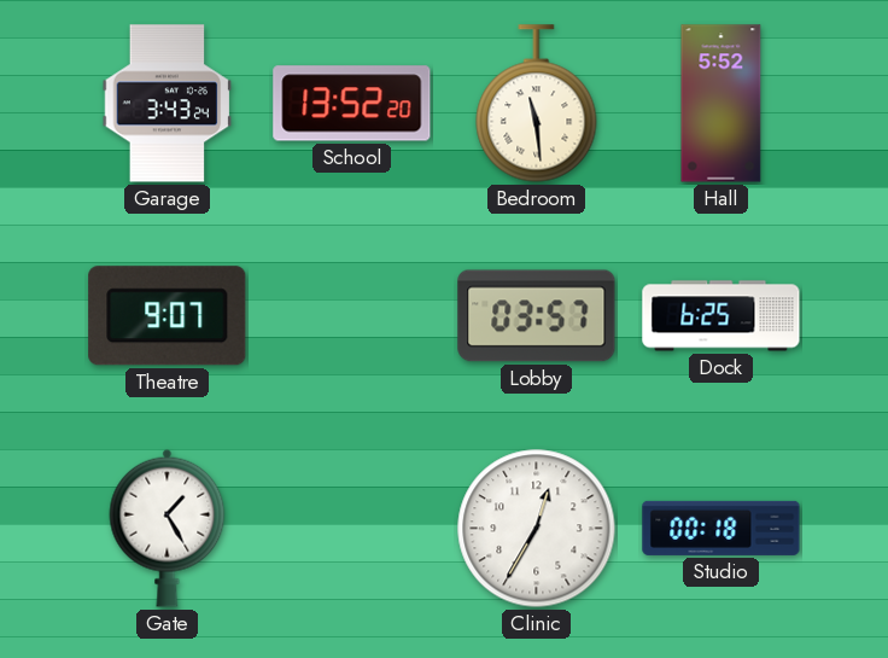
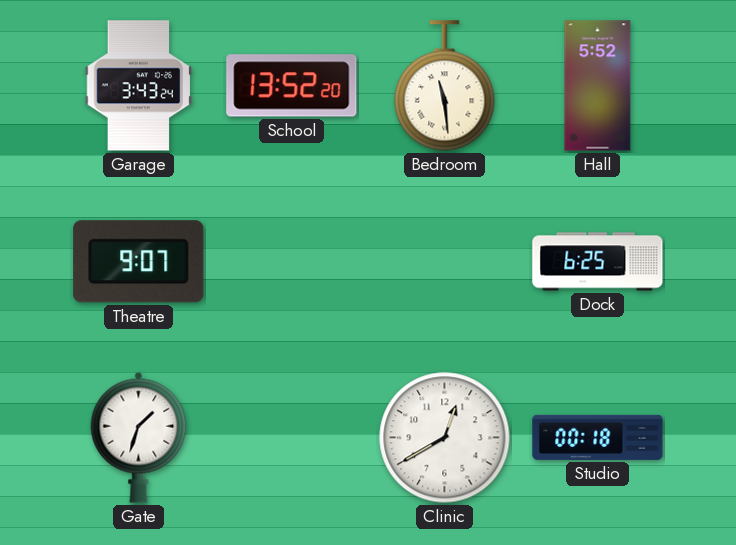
Lobby: 03:57 -> none
Gate: 1:25 -> 1:33
Clinic: 12:35 -> 12:40
